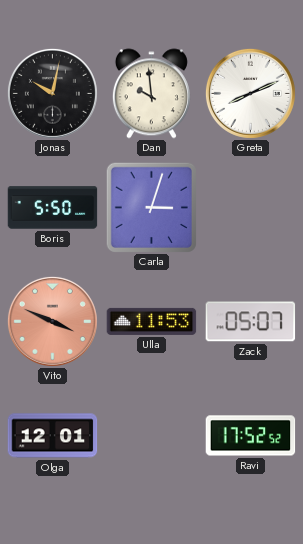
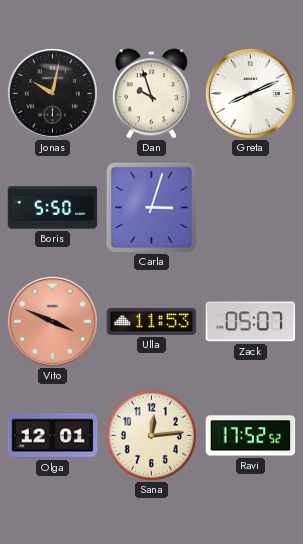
Dan: 9:59 -> 9:57
Sana: none -> 12:14
